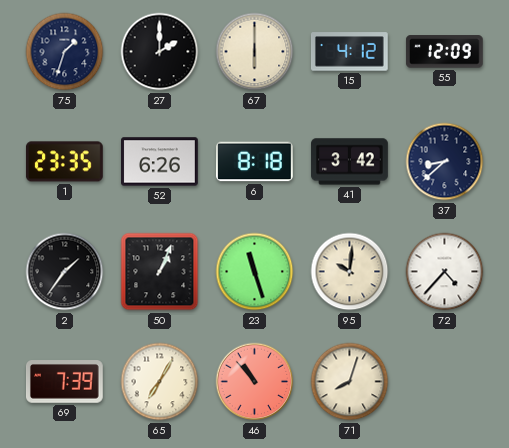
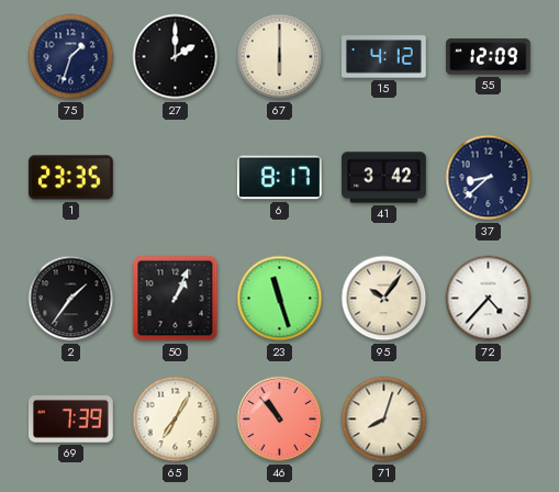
52: 6:26 -> none
6: 8:18 -> 8:17
95: 10:01 -> 10:06
